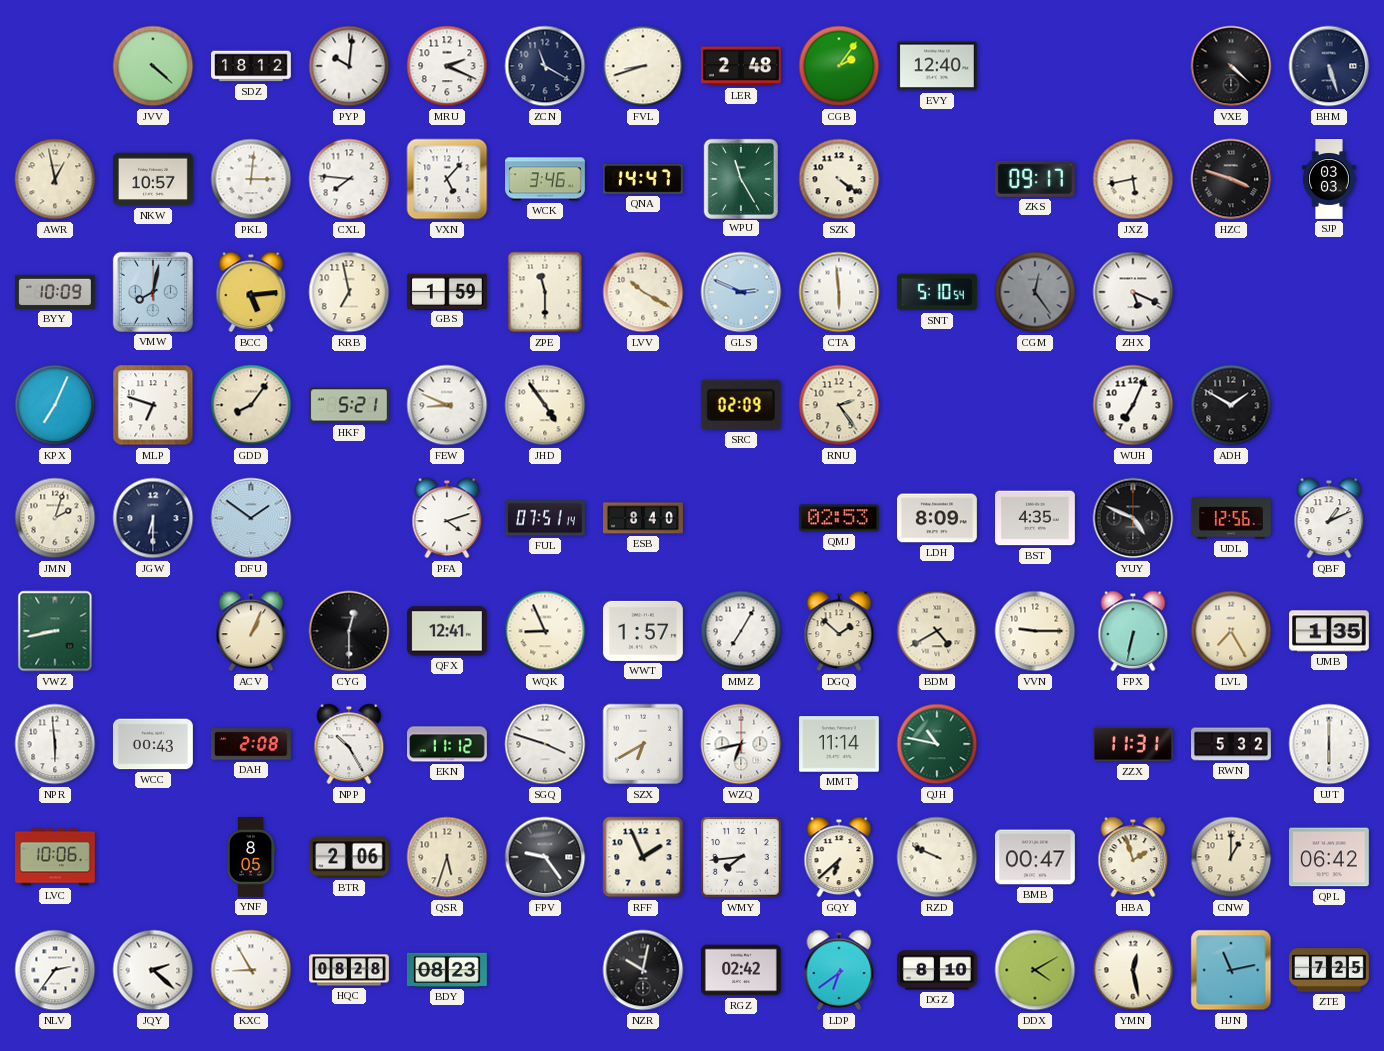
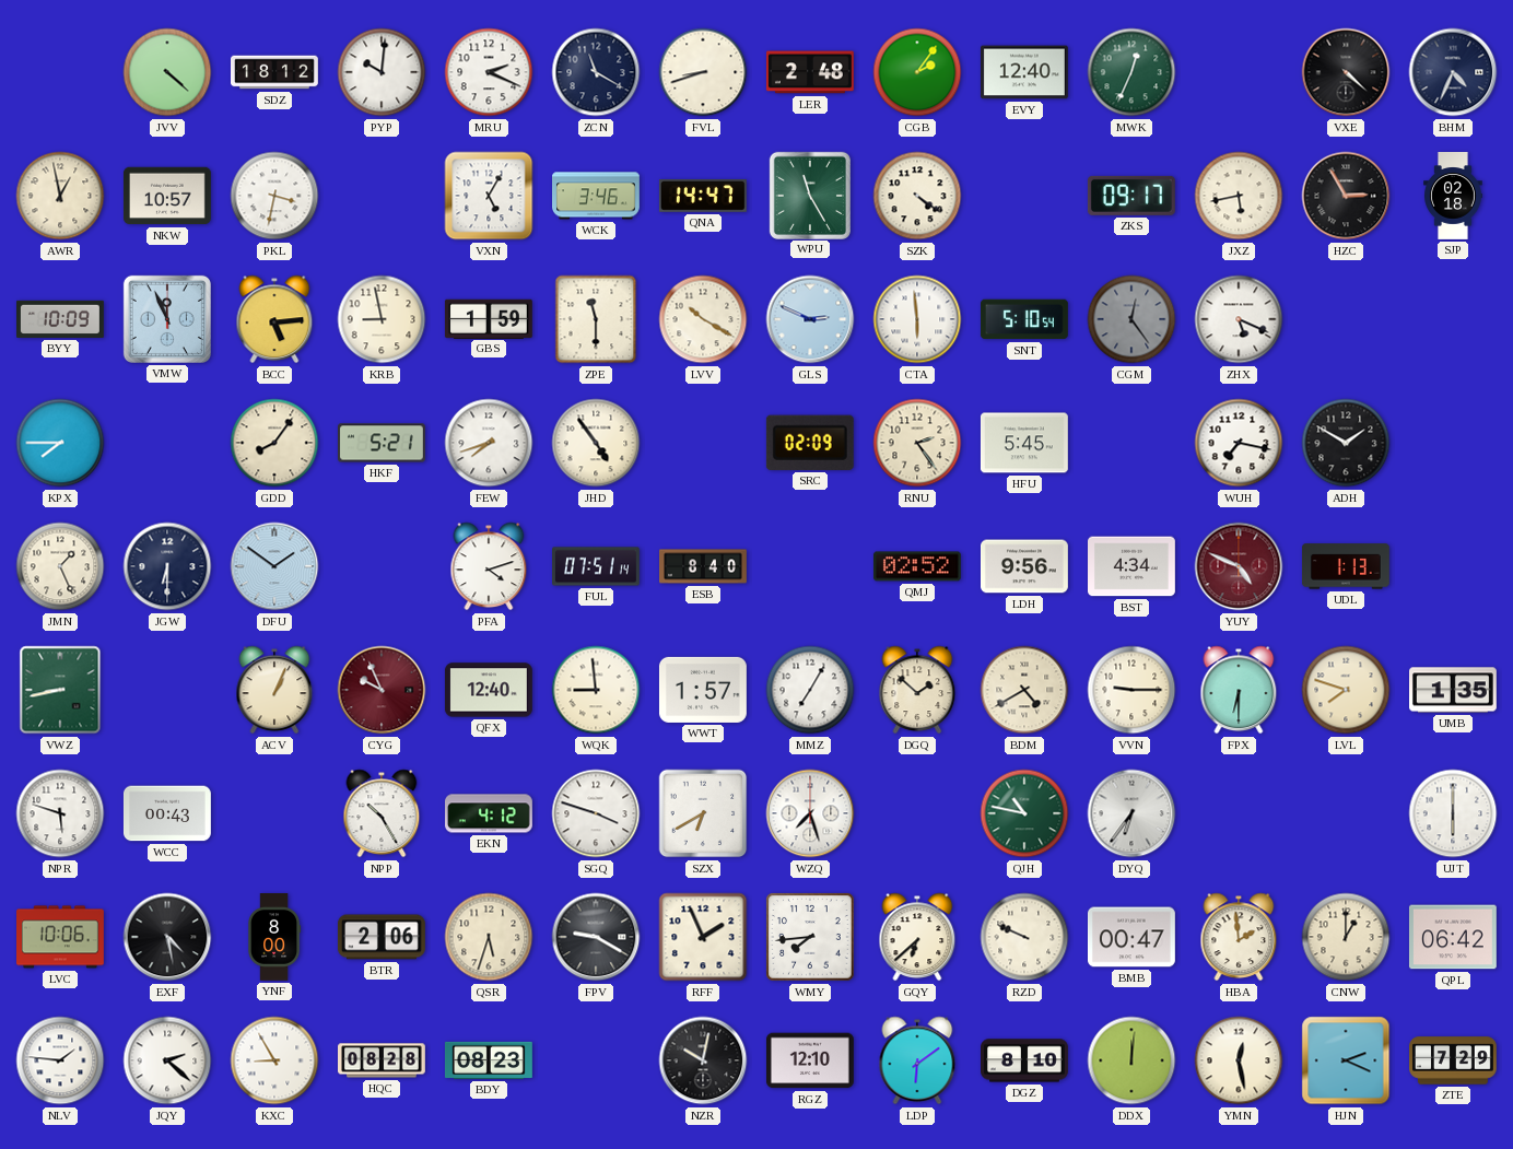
MWK: none -> 12:34
BHM: 5:27 -> 4:34
PKL: 3:01 -> 3:32
CXL: 7:46 -> none
VXN: 5:07 -> 5:05
HZC: 3:48 -> 2:55
SJP: 03:03 -> 02:18
VMW: 8:02 -> 11:56
KRB: 6:58 -> 8:58
KPX: 7:04 -> 7:45
MLP: 6:48 -> none
FEW: 8:49 -> 7:42
HFU: none -> 5:45
WUH: 7:04 -> 7:17
JMN: 2:03 -> 1:26
QMJ: 02:53 -> 02:52
LDH: 8:09 -> 9:56
BST: 4:35 -> 4:34
YUY dial: black -> burgundy
UDL: 12:56 -> 1:13
QBF: 1:11 -> none
CYG: 12:30 -> 9:56
CYG dial: black -> burgundy
QFX: 12:41 -> 12:40
WQK: 8:56 -> 8:59
FPX: 6:32 -> 6:30
LVL: 7:25 -> 7:48
NPR: 5:59 -> 5:48
DAH: 2:08 -> none
EKN: 11:12 -> 4:12
WZQ: 6:43 -> 7:27
MMT: 11:14 -> none
DYQ: none -> 6:36
ZZX: 11:31 -> none
RWN: 5:32 -> none
EXF: none -> 4:28
YNF: 8:05 -> 8:00
FPV: 9:24 -> 9:20
HBA: 1:57 -> 1:59
NLV: 2:36 -> 1:46
RGZ: 02:42 -> 12:10
LDP: 6:39 -> 6:09
DDX: 4:10 -> 12:01
HJN: 11:13 -> 2:19
ZTE: 7:25 -> 7:29
